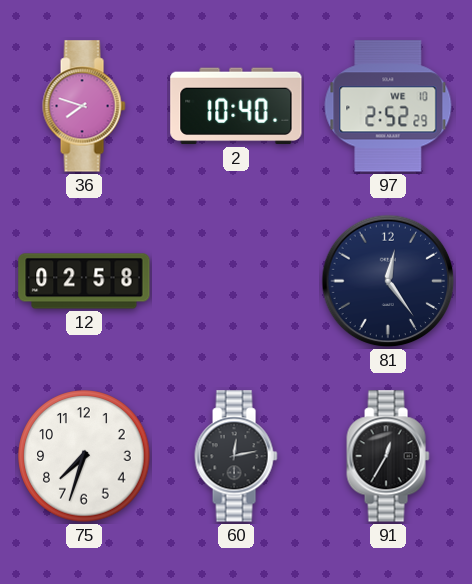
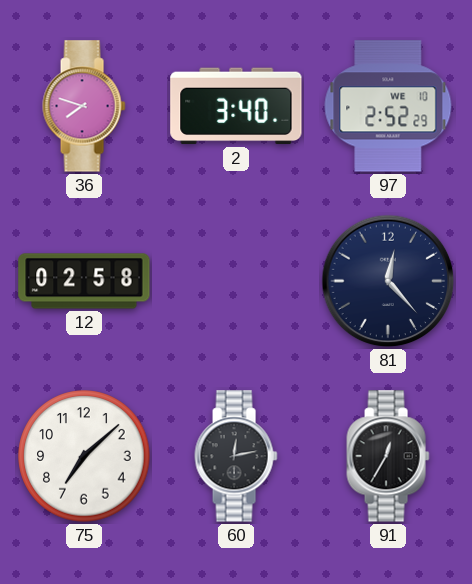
2: 10:40 -> 3:40
81: 12:24 -> 12:23
75: 7:33 -> 7:08
